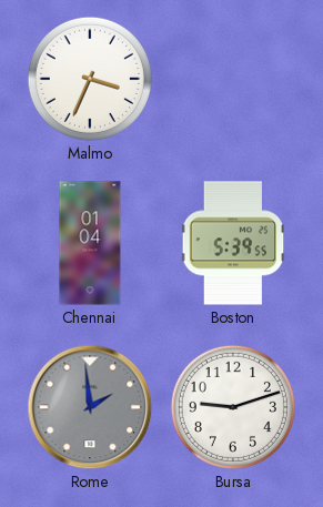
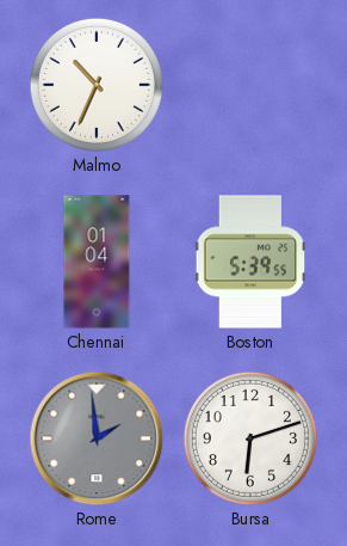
Malmo: 3:34 -> 10:34
Bursa: 9:12 -> 6:12
